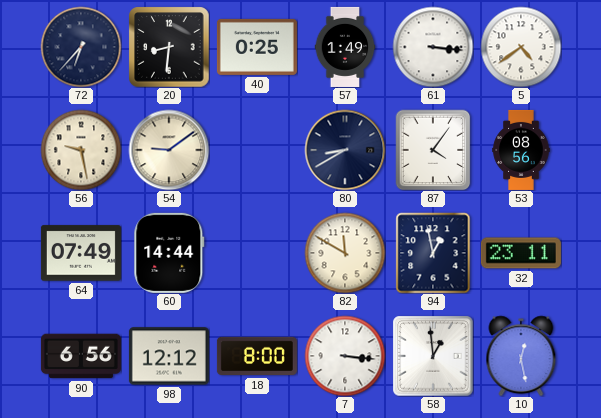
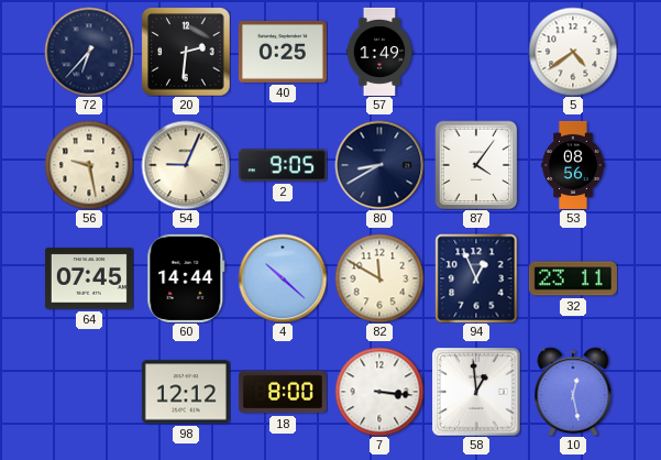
20: 8:31 -> 2:31
61: 3:16 -> none
54: 9:09 -> 9:04
2: none -> 9:05
64: 07:49 -> 07:45
4: none -> 10:22
94: 12:58 -> 12:56
90: 6:56 -> none
